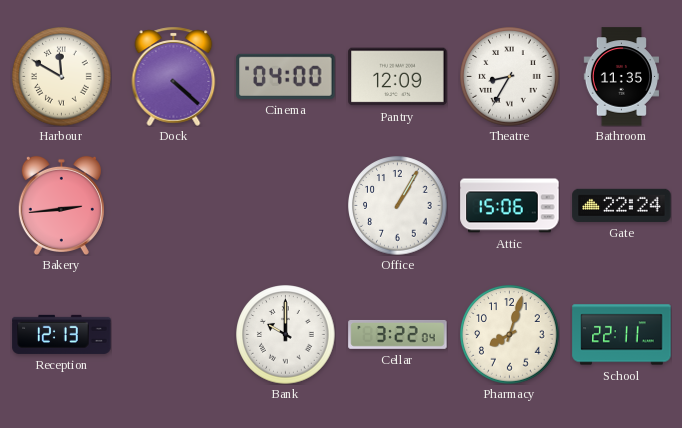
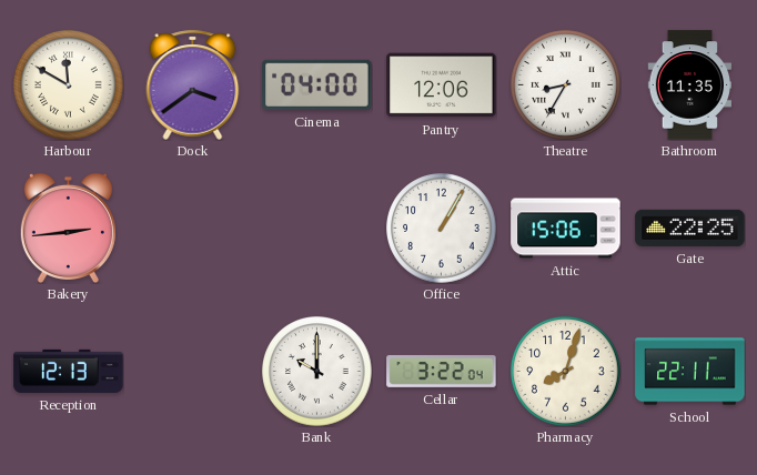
Dock: 4:22 -> 3:39
Pantry: 12:09 -> 12:06
Gate: 22:24 -> 22:25
